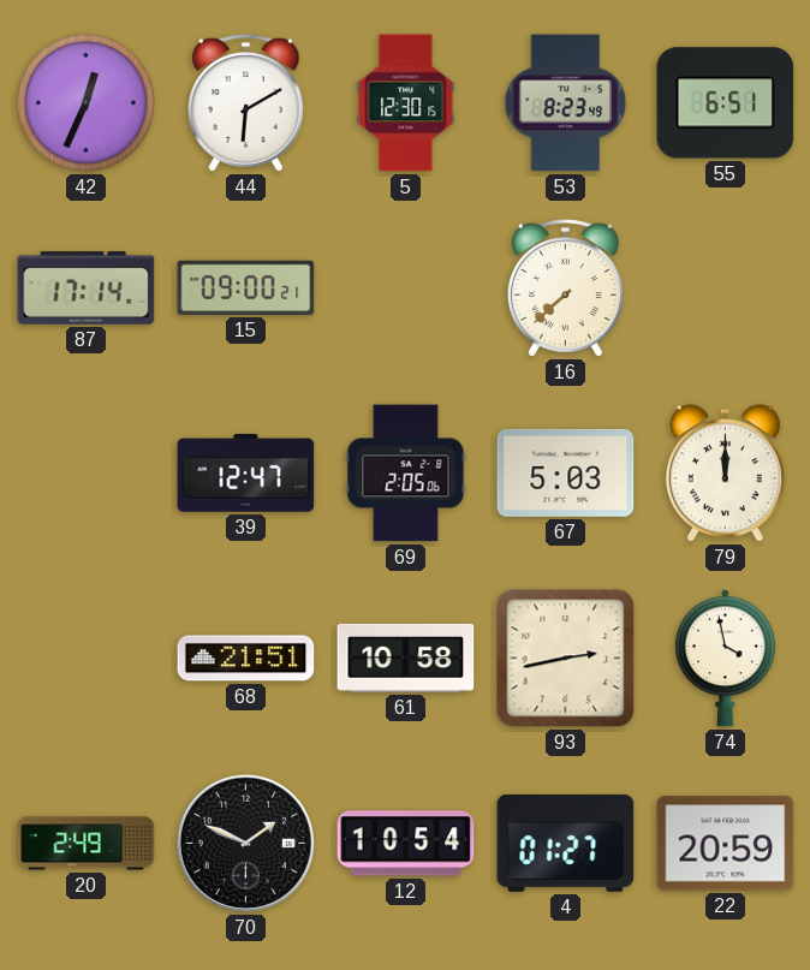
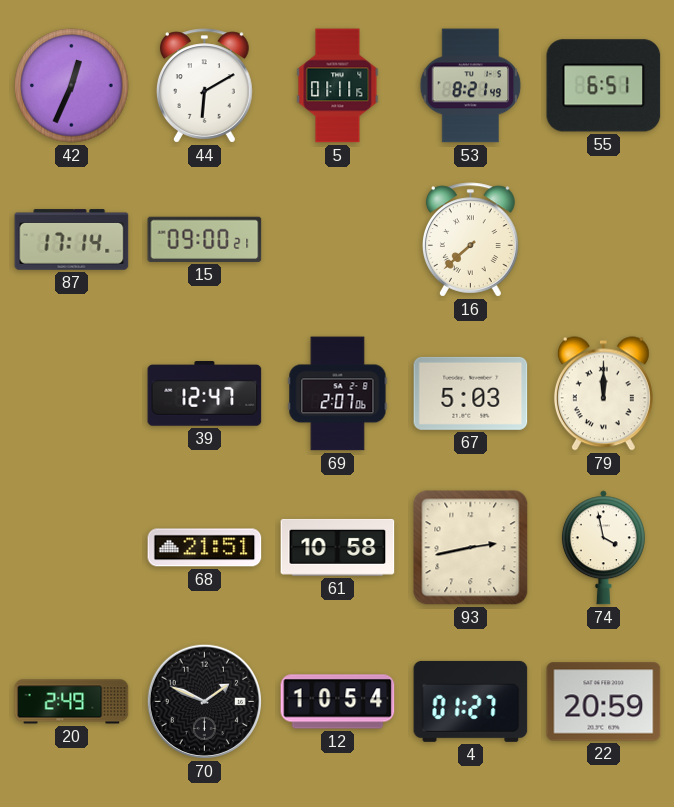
5: 12:30 -> 01:11
53: 8:23 -> 8:21
69: 2:05 -> 2:07
